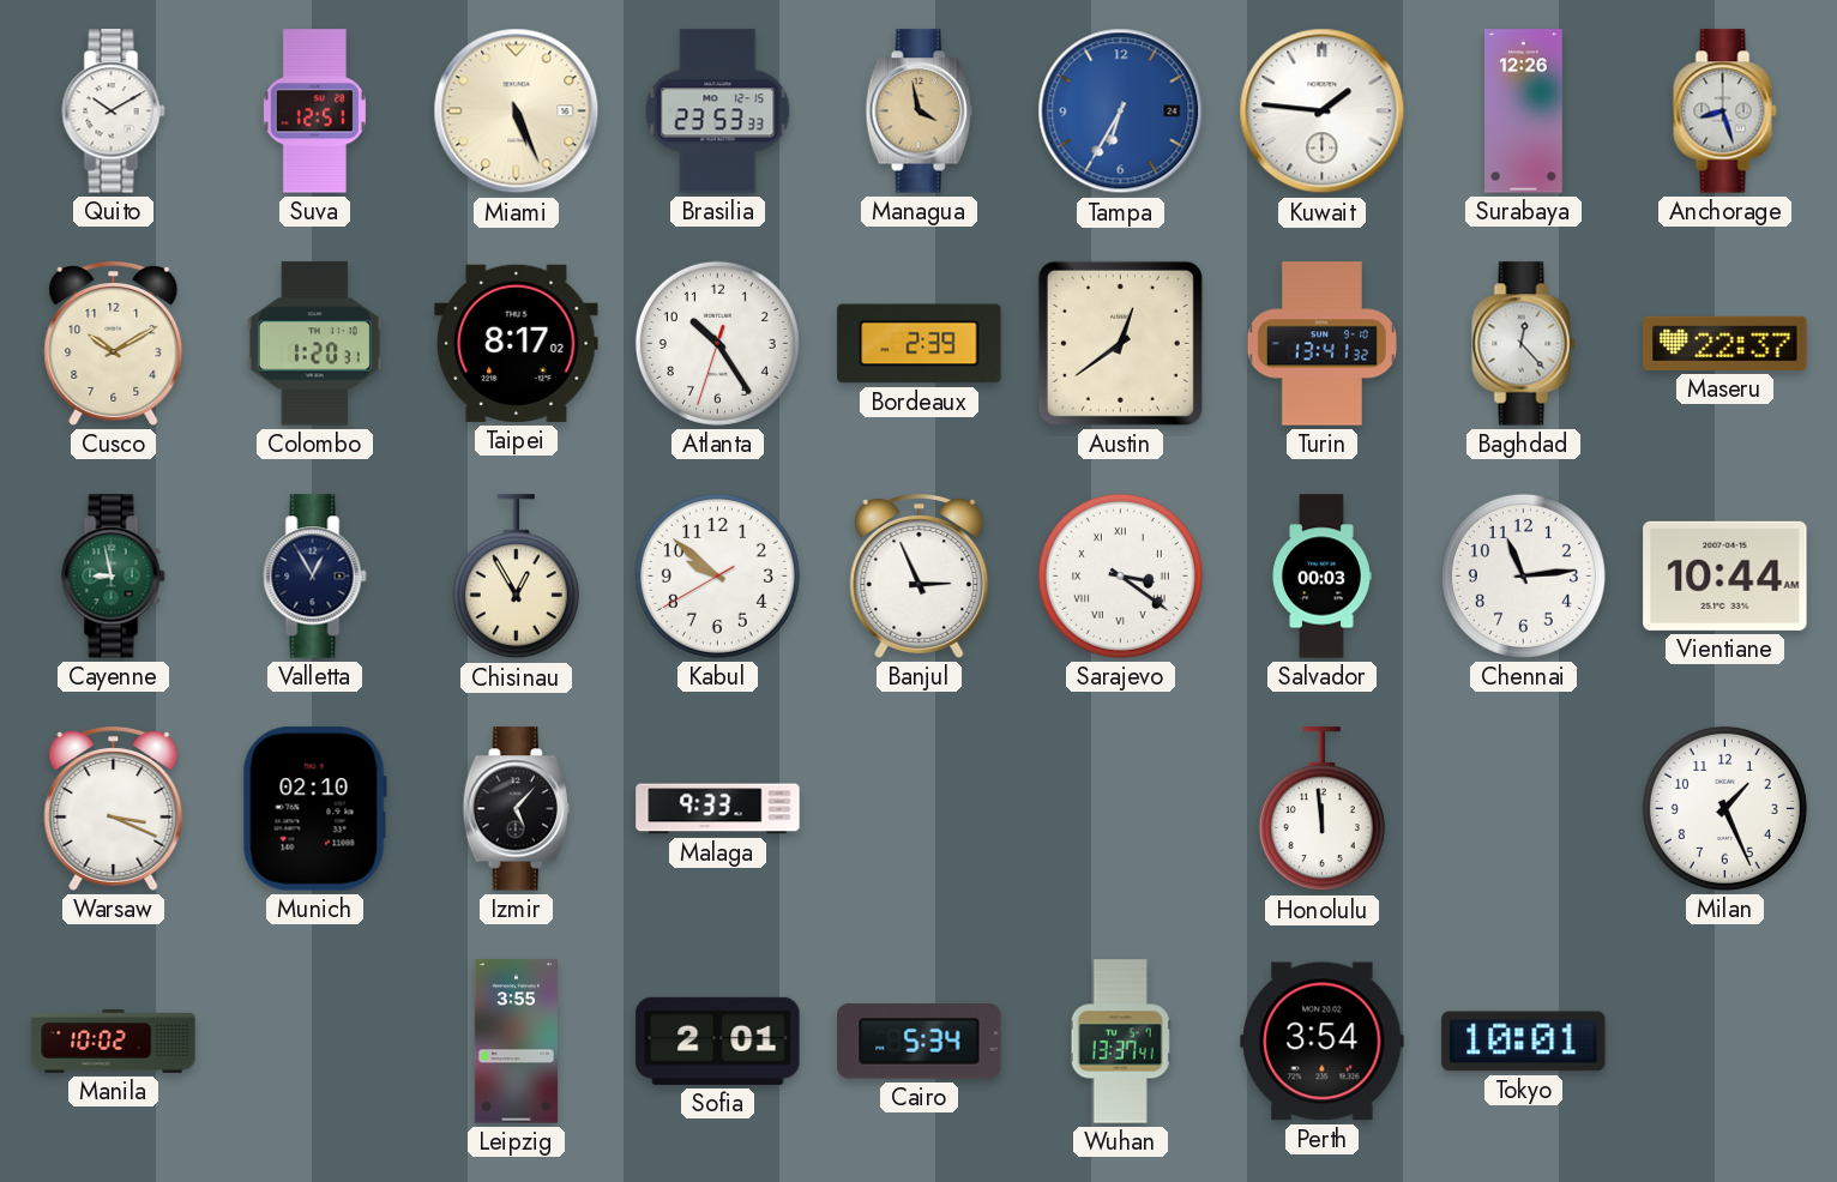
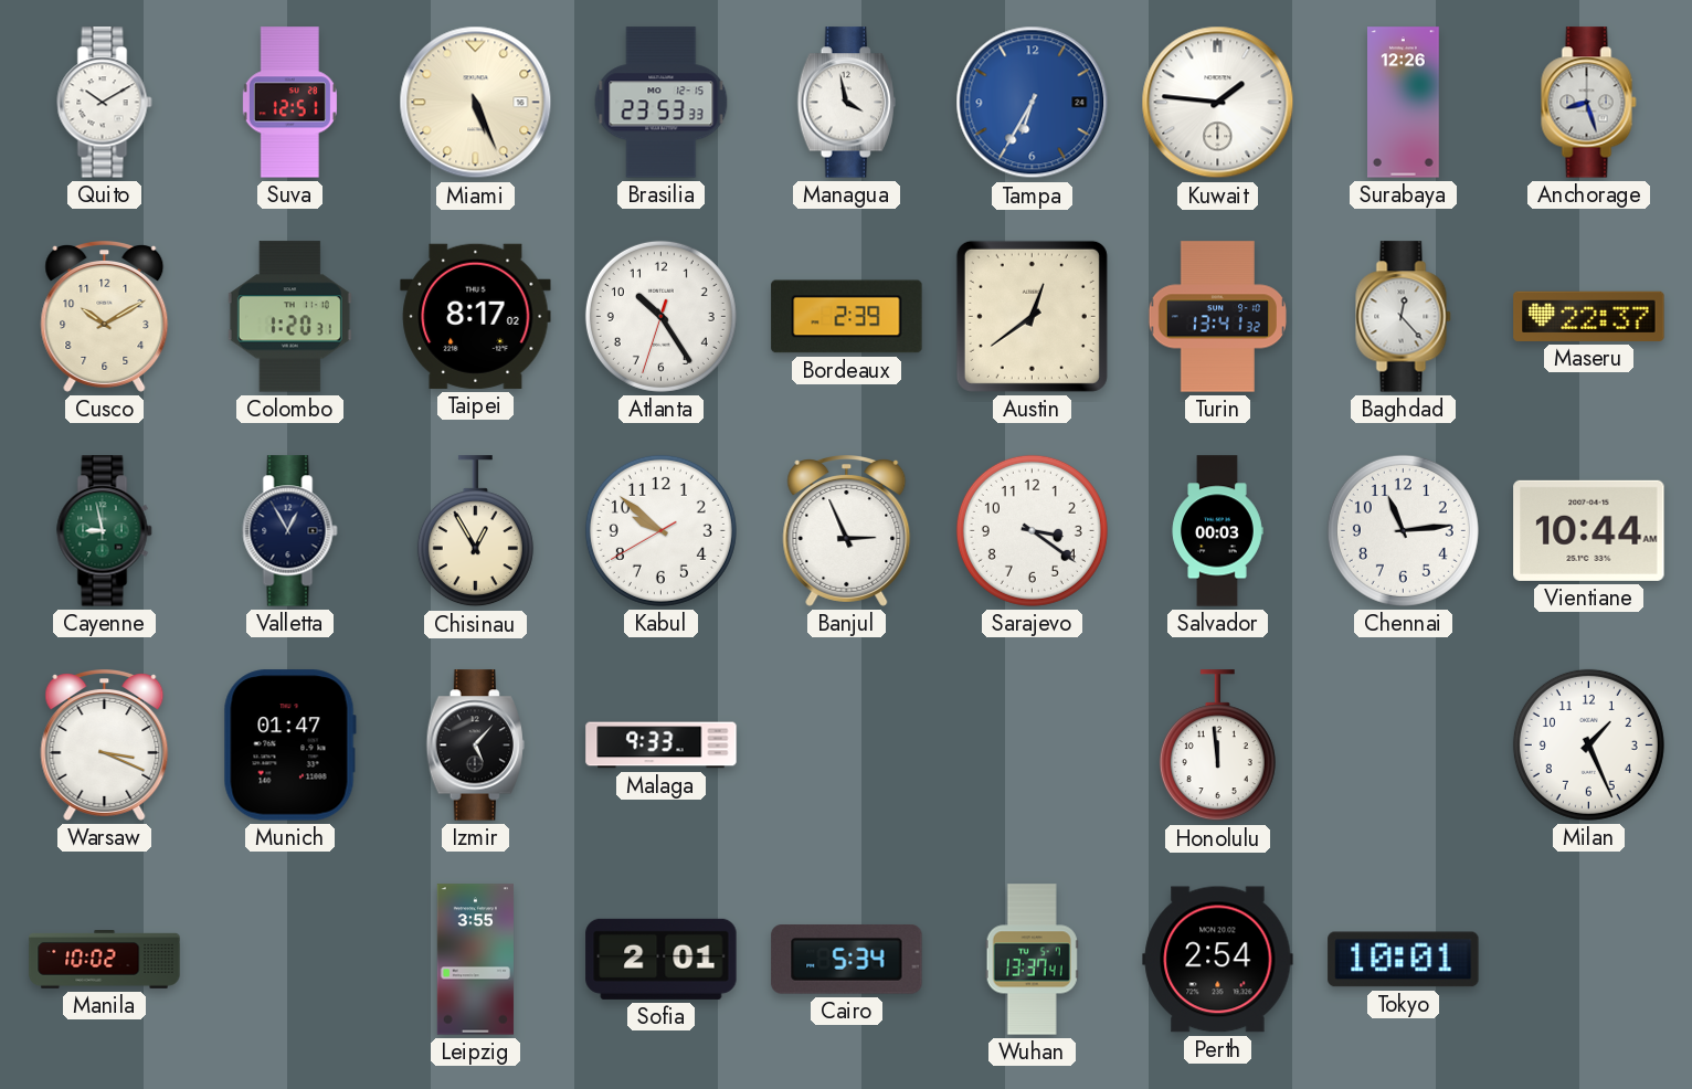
Managua dial: champagne -> white
Sarajevo numerals: Roman -> Arabic
Munich: 02:10 -> 01:47
Perth: 3:54 -> 2:54
